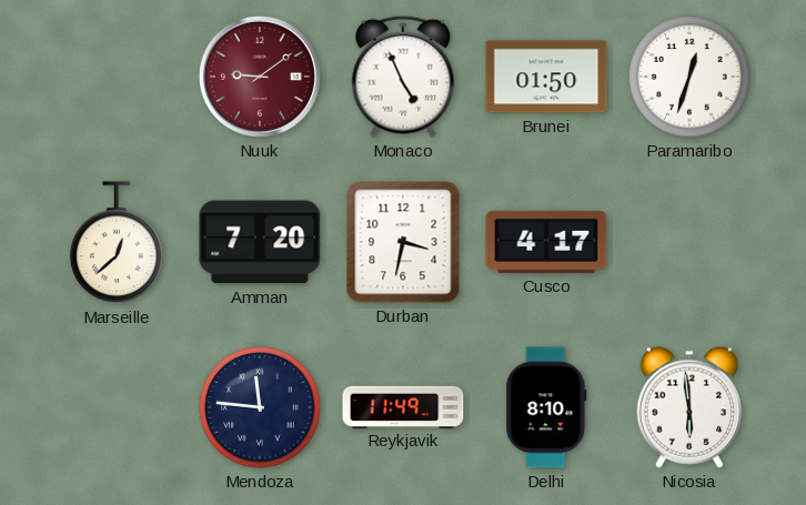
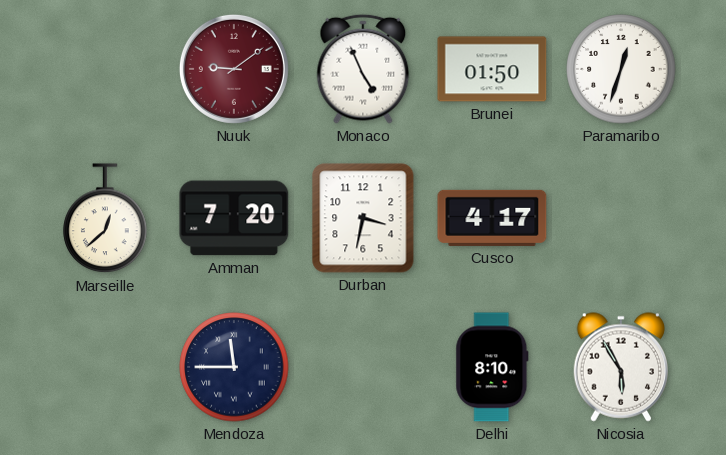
Mendoza: 11:46 -> 11:45
Reykjavik: 11:49 -> none
Nicosia: 5:59 -> 5:55
